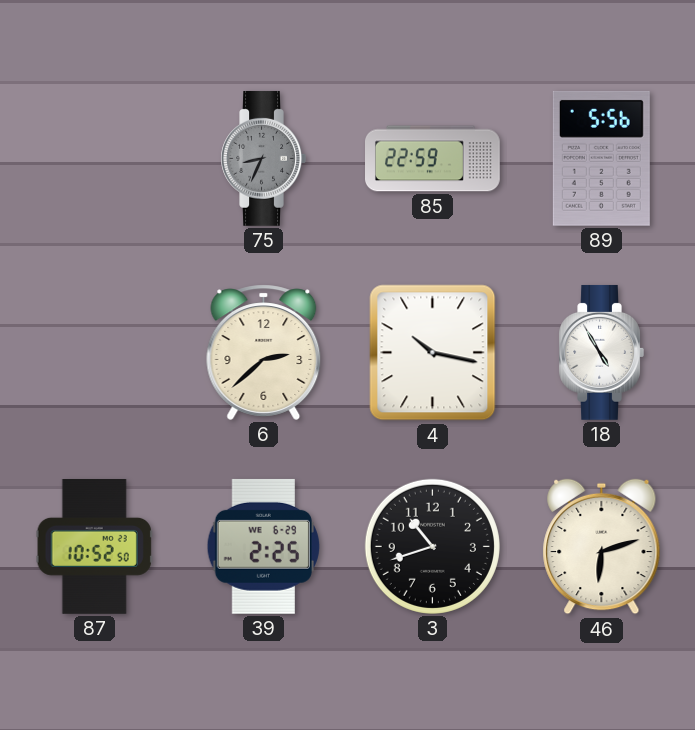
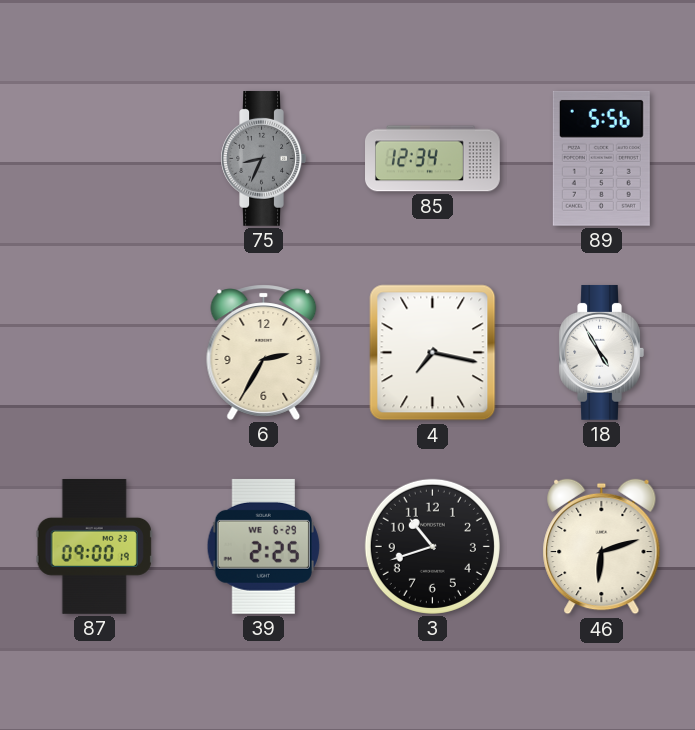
85: 22:59 -> 12:34
6: 2:38 -> 2:35
4: 10:17 -> 7:17
87: 10:52 -> 09:00
